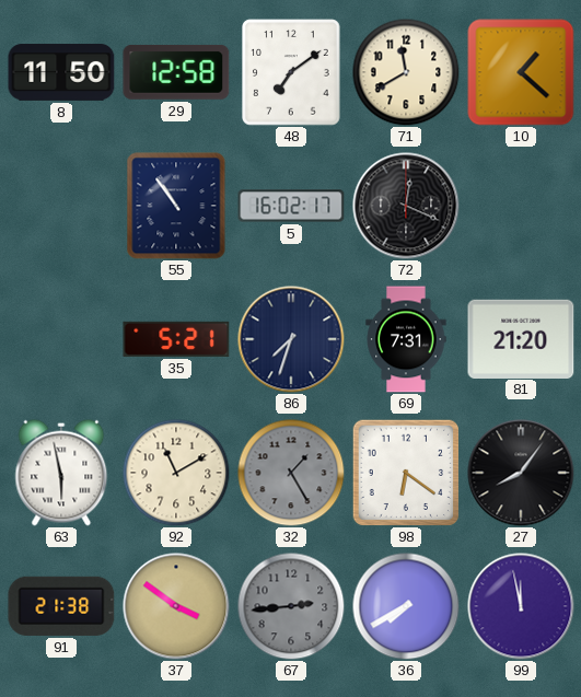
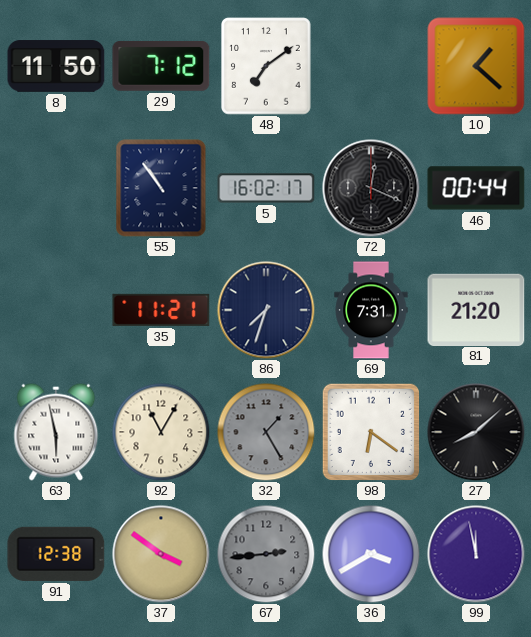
29: 12:58 -> 7:12
71: 11:40 -> none
46: none -> 00:44
35: 5:21 -> 11:21
92: 11:10 -> 11:05
27: 8:06 -> 8:08
91: 21:38 -> 12:38
36: 7:40 -> 3:40
